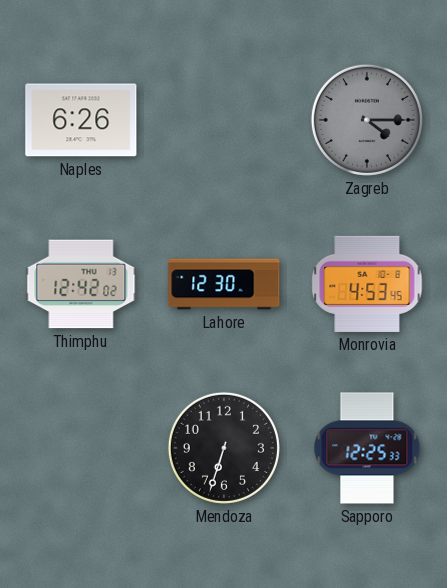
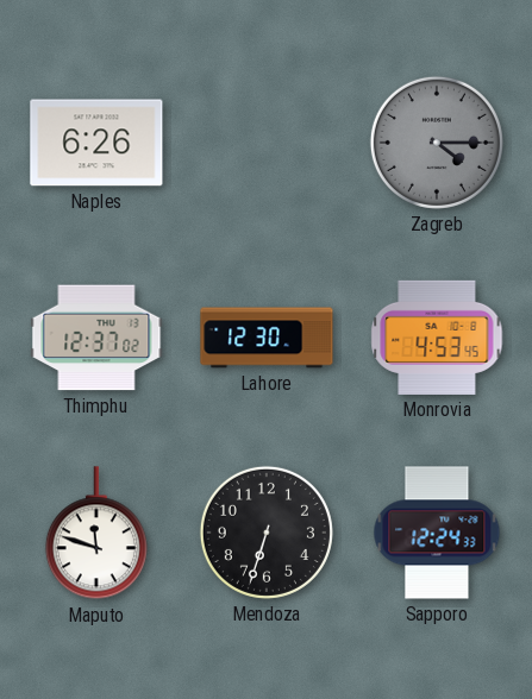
Thimphu: 12:42 -> 12:37
Maputo: none -> 11:48
Sapporo: 12:25 -> 12:24
